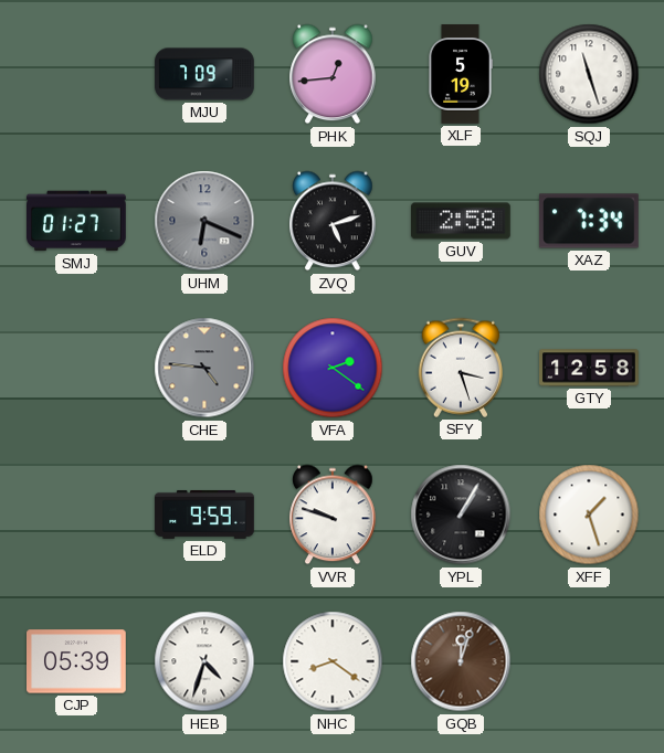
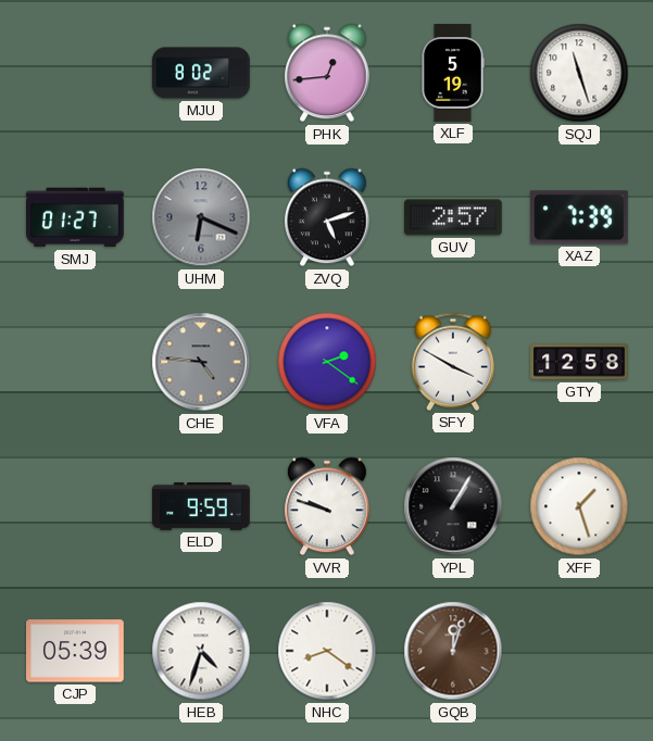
MJU: 7:09 -> 8:02
GUV: 2:58 -> 2:57
XAZ: 7:34 -> 7:39
SFY: 3:27 -> 3:50
